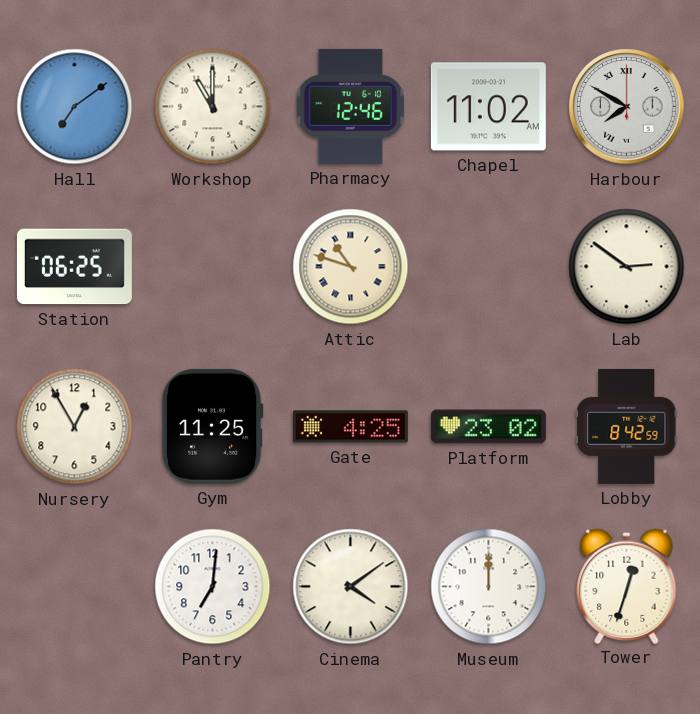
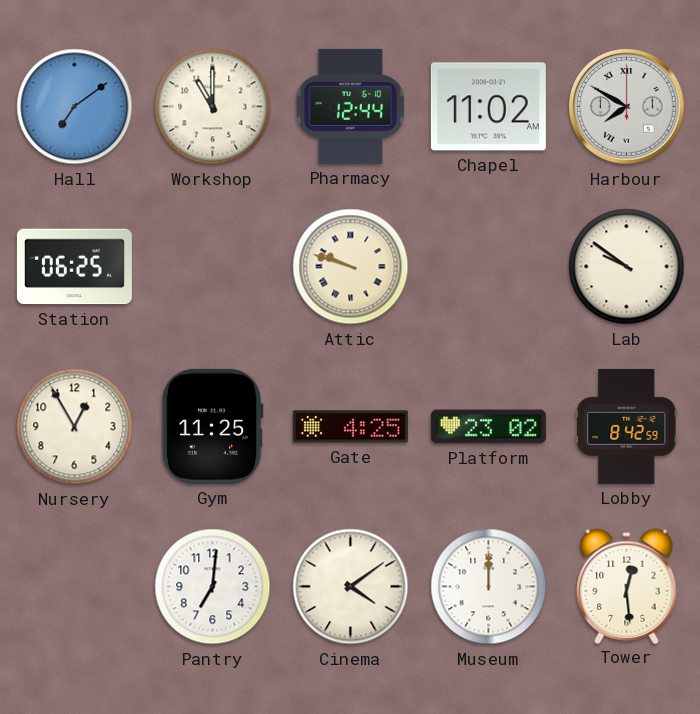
Pharmacy: 12:46 -> 12:44
Attic: 10:48 -> 9:48
Lab: 2:51 -> 9:51
Tower: 12:33 -> 12:29
